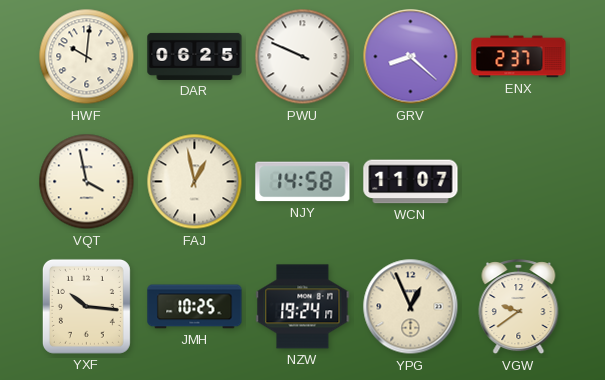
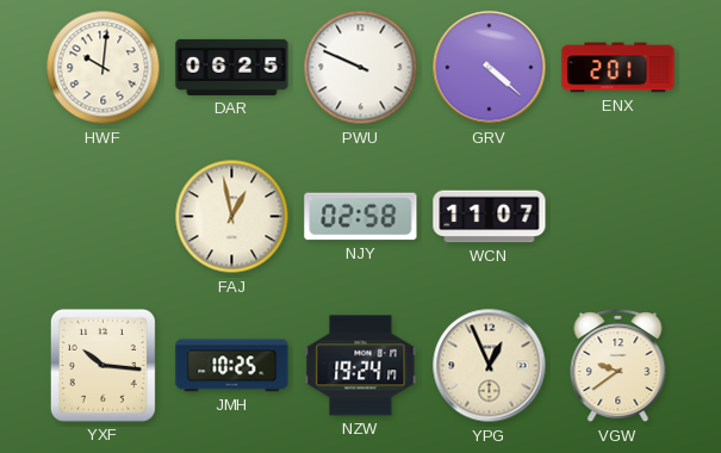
GRV: 8:22 -> 4:22
ENX: 2:37 -> 2:01
VQT: 3:58 -> none
NJY: 14:58 -> 02:58
